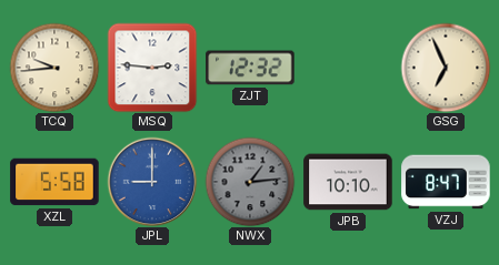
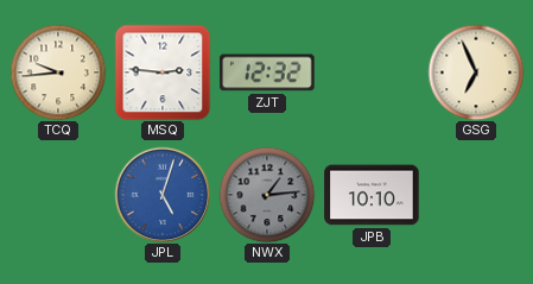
XZL: 5:58 -> none
JPL: 9:00 -> 5:03
VZJ: 8:47 -> none
